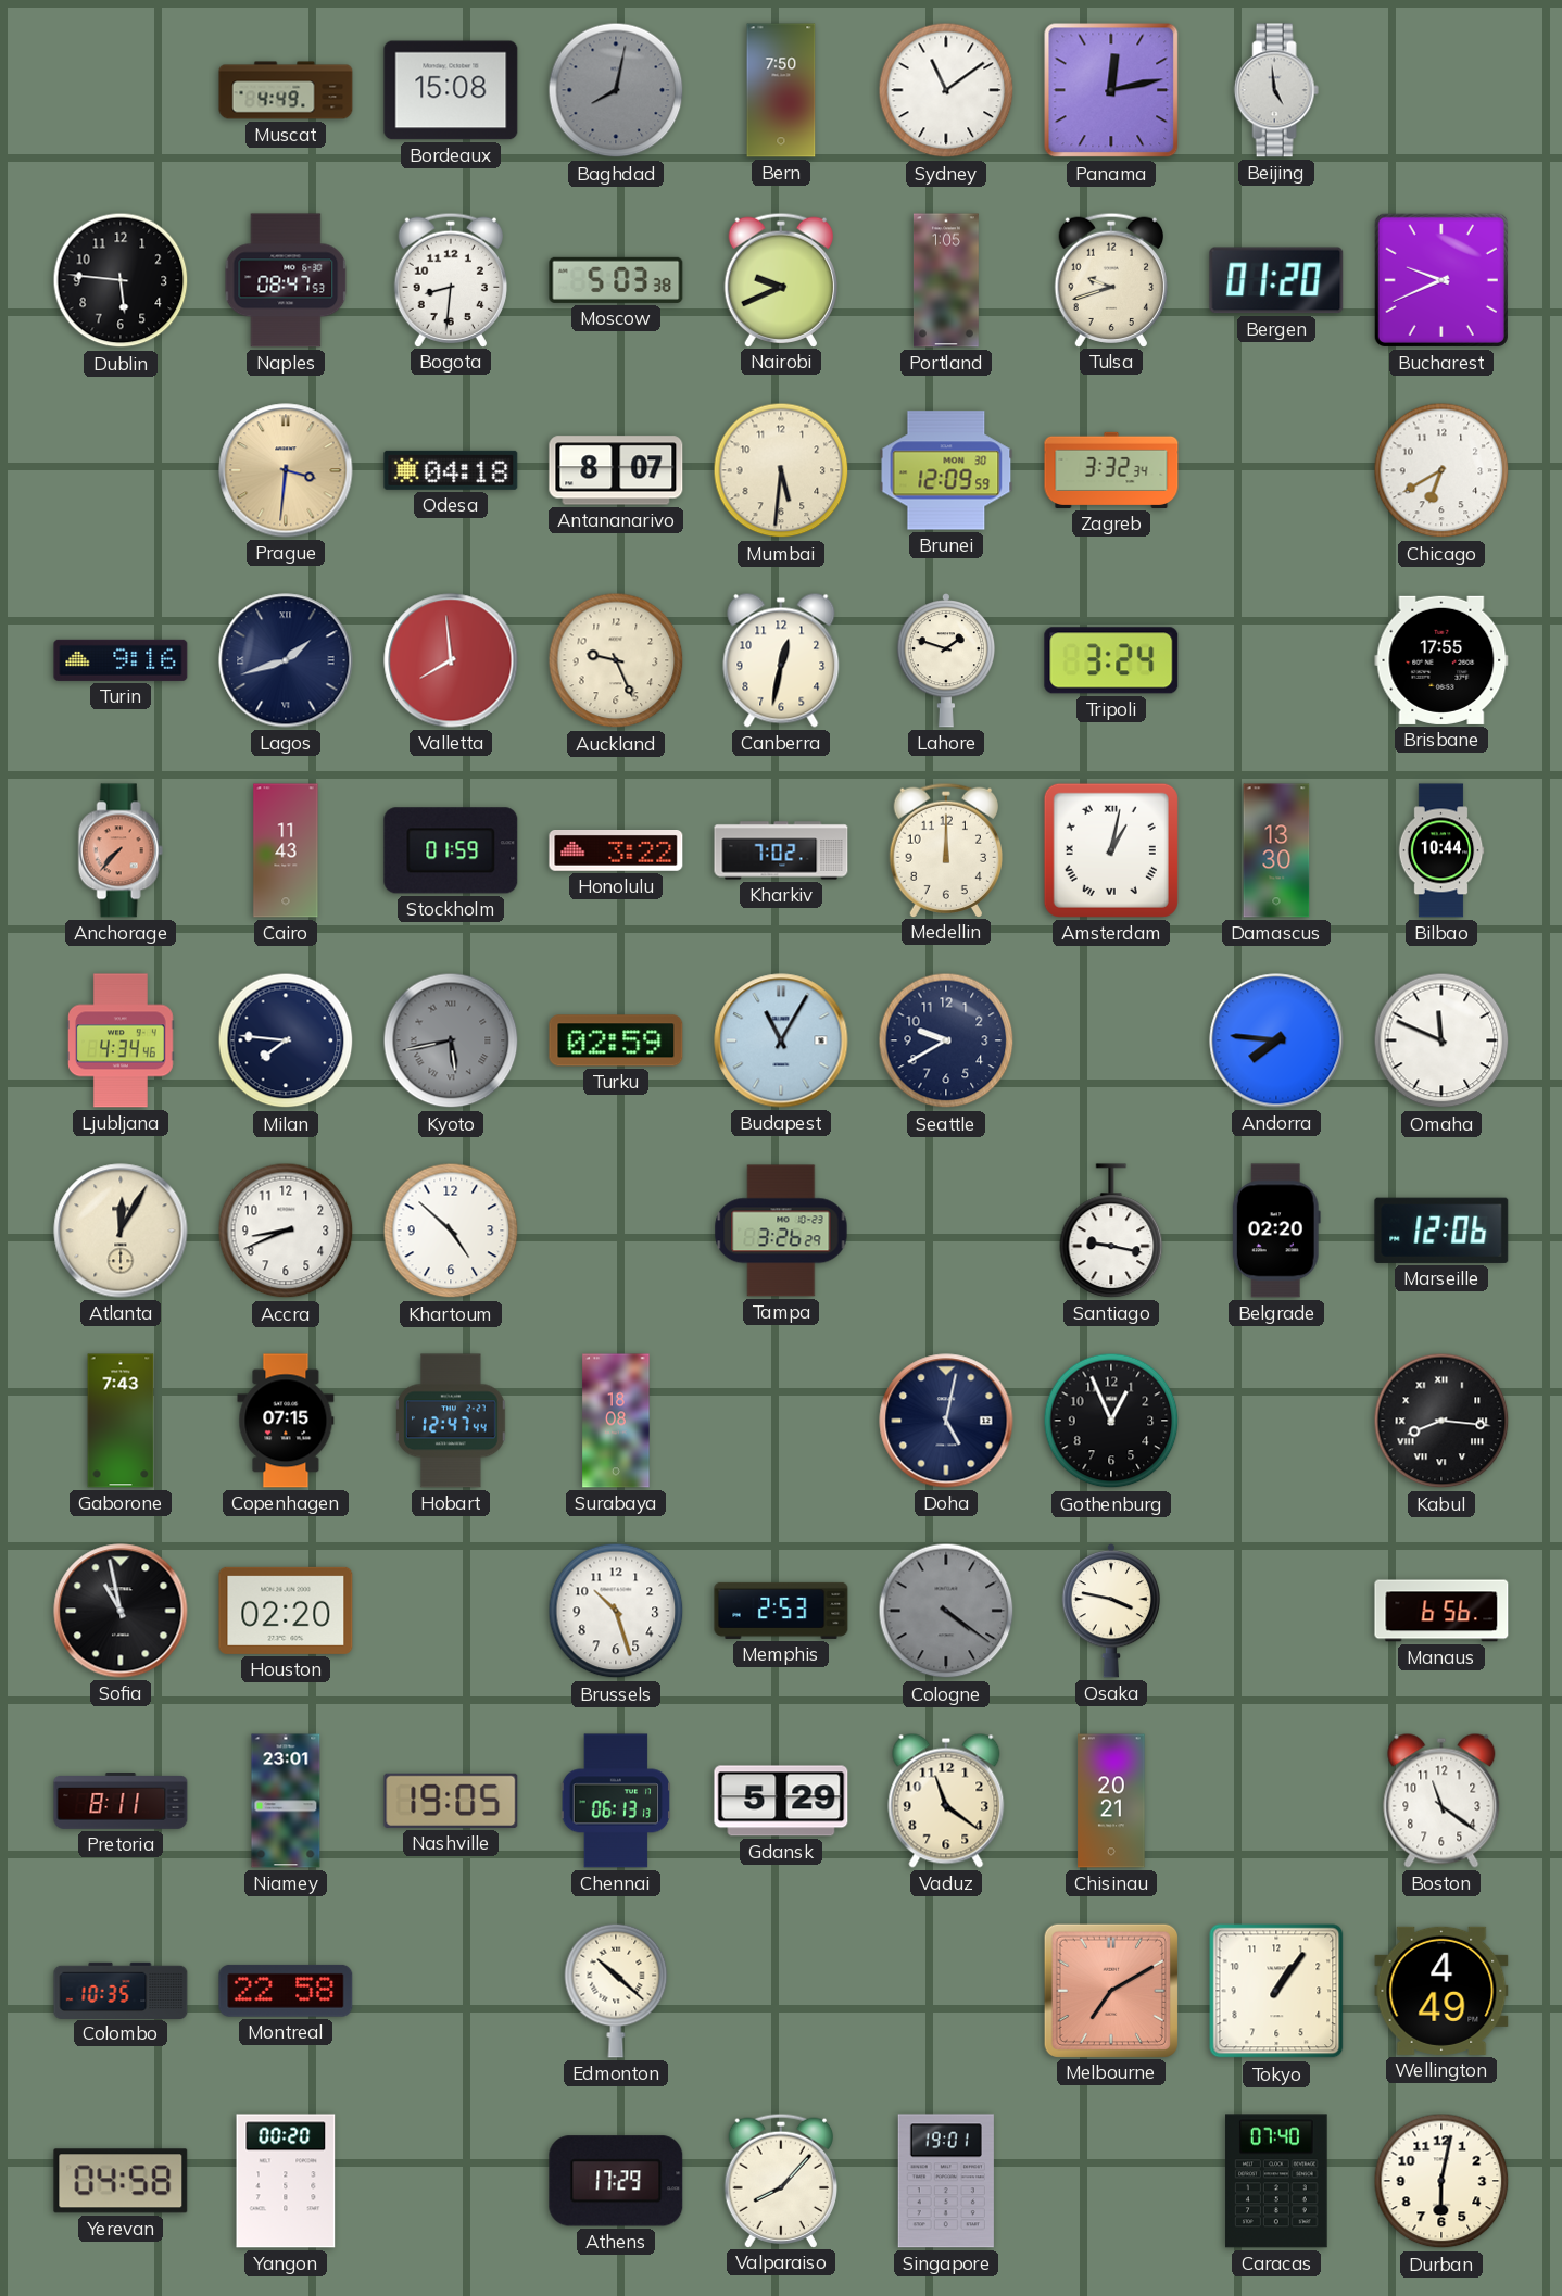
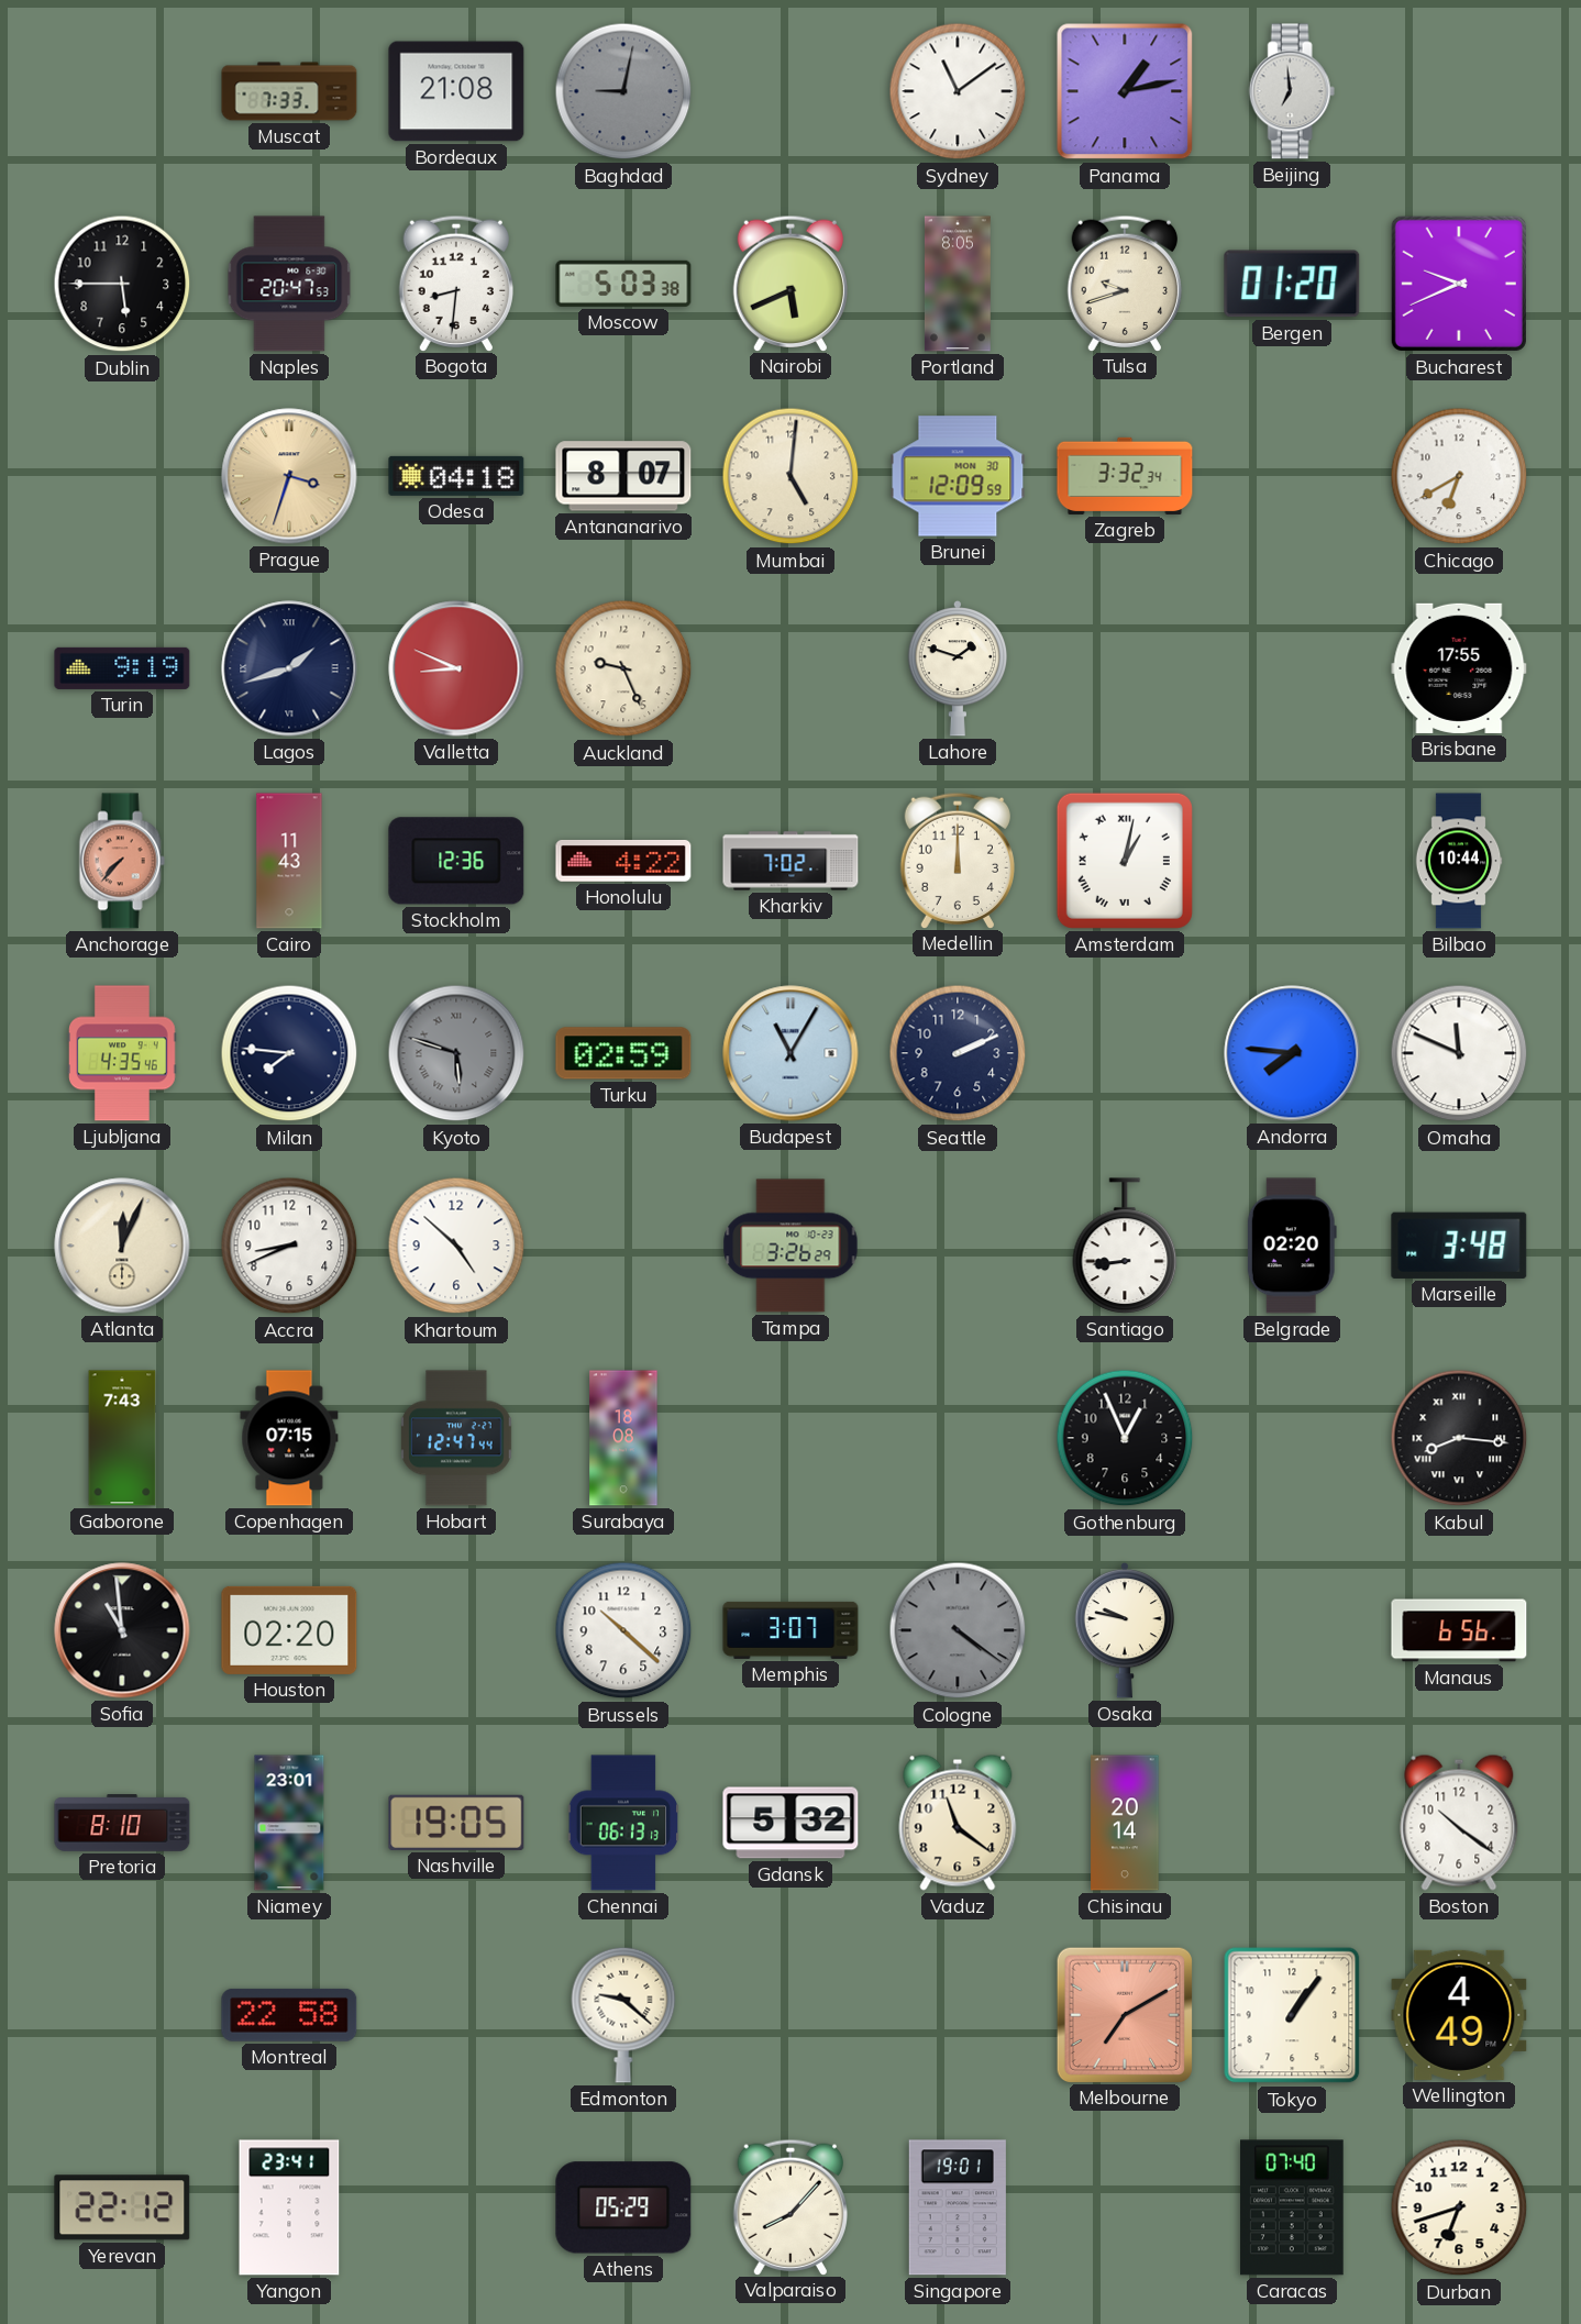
Muscat: 4:49 -> 7:33
Bordeaux: 15:08 -> 21:08
Baghdad: 8:02 -> 9:02
Bern: 7:50 -> none
Panama: 12:13 -> 1:13
Beijing: 4:59 -> 6:59
Dublin: 5:46 -> 5:45
Naples: 08:47 -> 20:47
Nairobi: 9:41 -> 5:41
Portland: 1:05 -> 8:05
Prague: 3:31 -> 3:33
Mumbai: 5:31 -> 5:01
Turin: 9:16 -> 9:19
Valletta: 7:59 -> 8:49
Canberra: 12:32 -> none
Tripoli: 3:24 -> none
Stockholm: 01:59 -> 12:36
Honolulu: 3:22 -> 4:22
Damascus: 13:30 -> none
Ljubljana: 4:34 -> 4:35
Kyoto: 5:43 -> 5:48
Seattle: 9:40 -> 2:11
Atlanta: 12:05 -> 12:04
Santiago: 9:17 -> 8:44
Marseille: 12:06 -> 3:48
Doha: 5:02 -> none
Sofia: 10:58 -> 10:59
Brussels: 10:27 -> 10:22
Memphis: 2:53 -> 3:07
Osaka: 3:47 -> 9:47
Pretoria: 8:11 -> 8:10
Gdansk: 5:29 -> 5:32
Chisinau: 20:21 -> 20:14
Boston: 11:21 -> 10:21
Colombo: 10:35 -> none
Edmonton: 10:22 -> 9:22
Yerevan: 04:58 -> 22:12
Yangon: 00:20 -> 23:41
Athens: 17:29 -> 05:29
Durban: 6:02 -> 6:42
